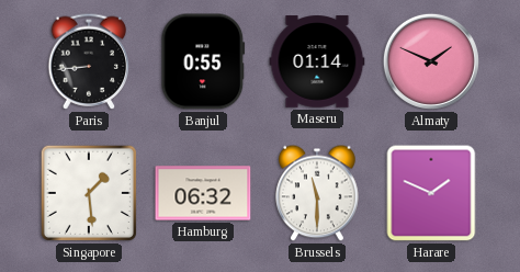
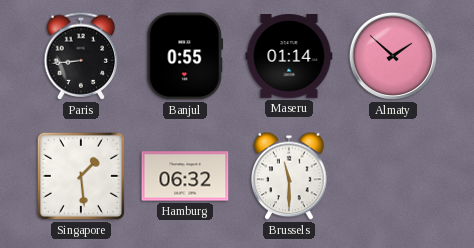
Almaty: 1:49 -> 1:52
Harare: 1:49 -> none
